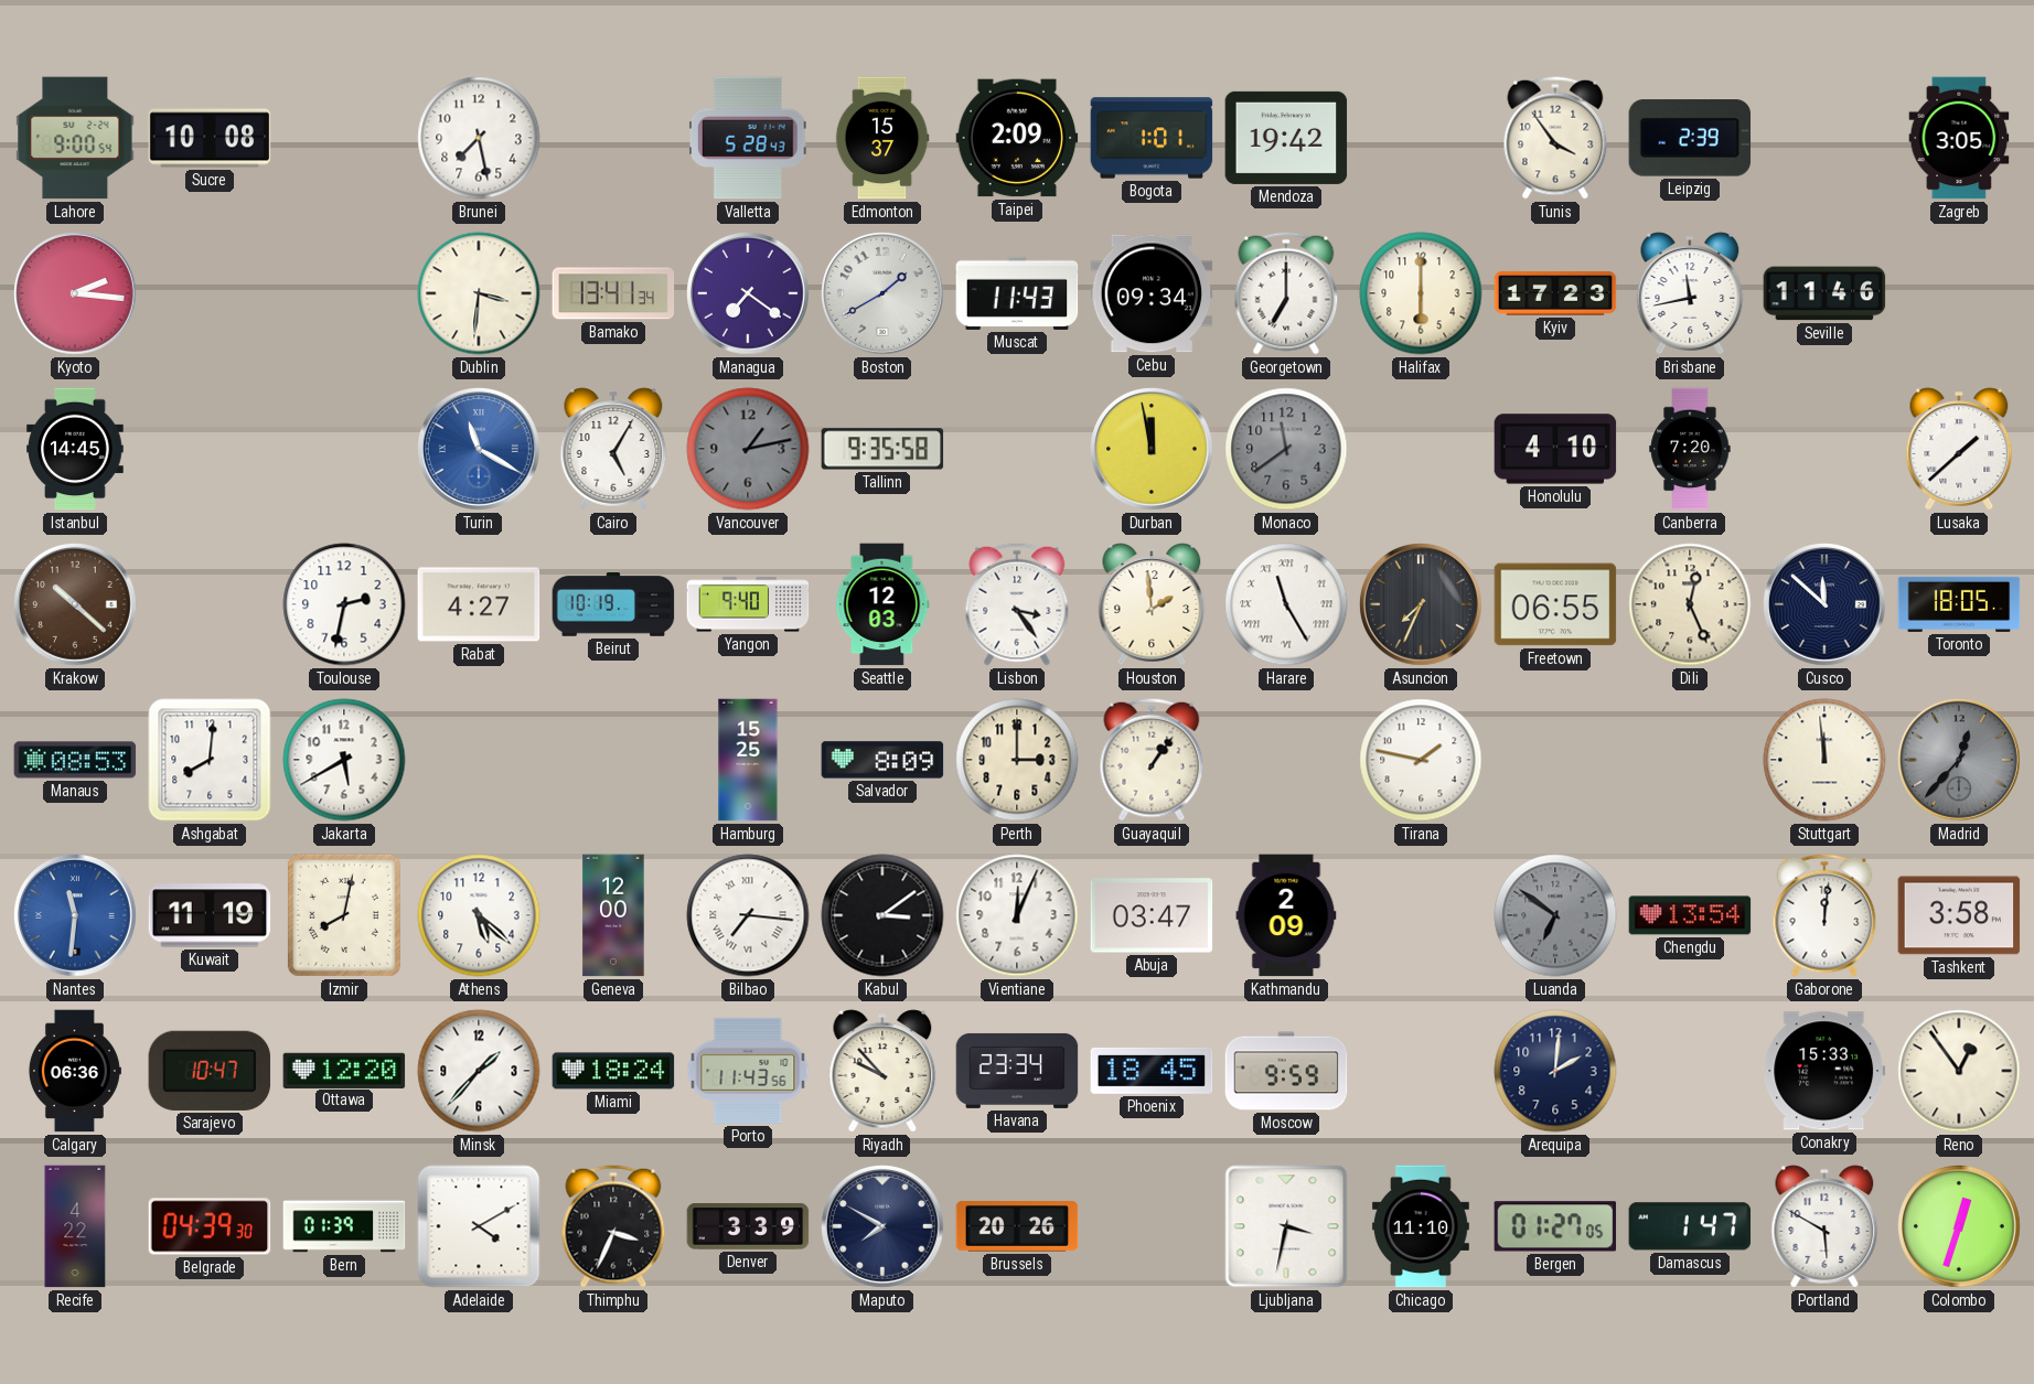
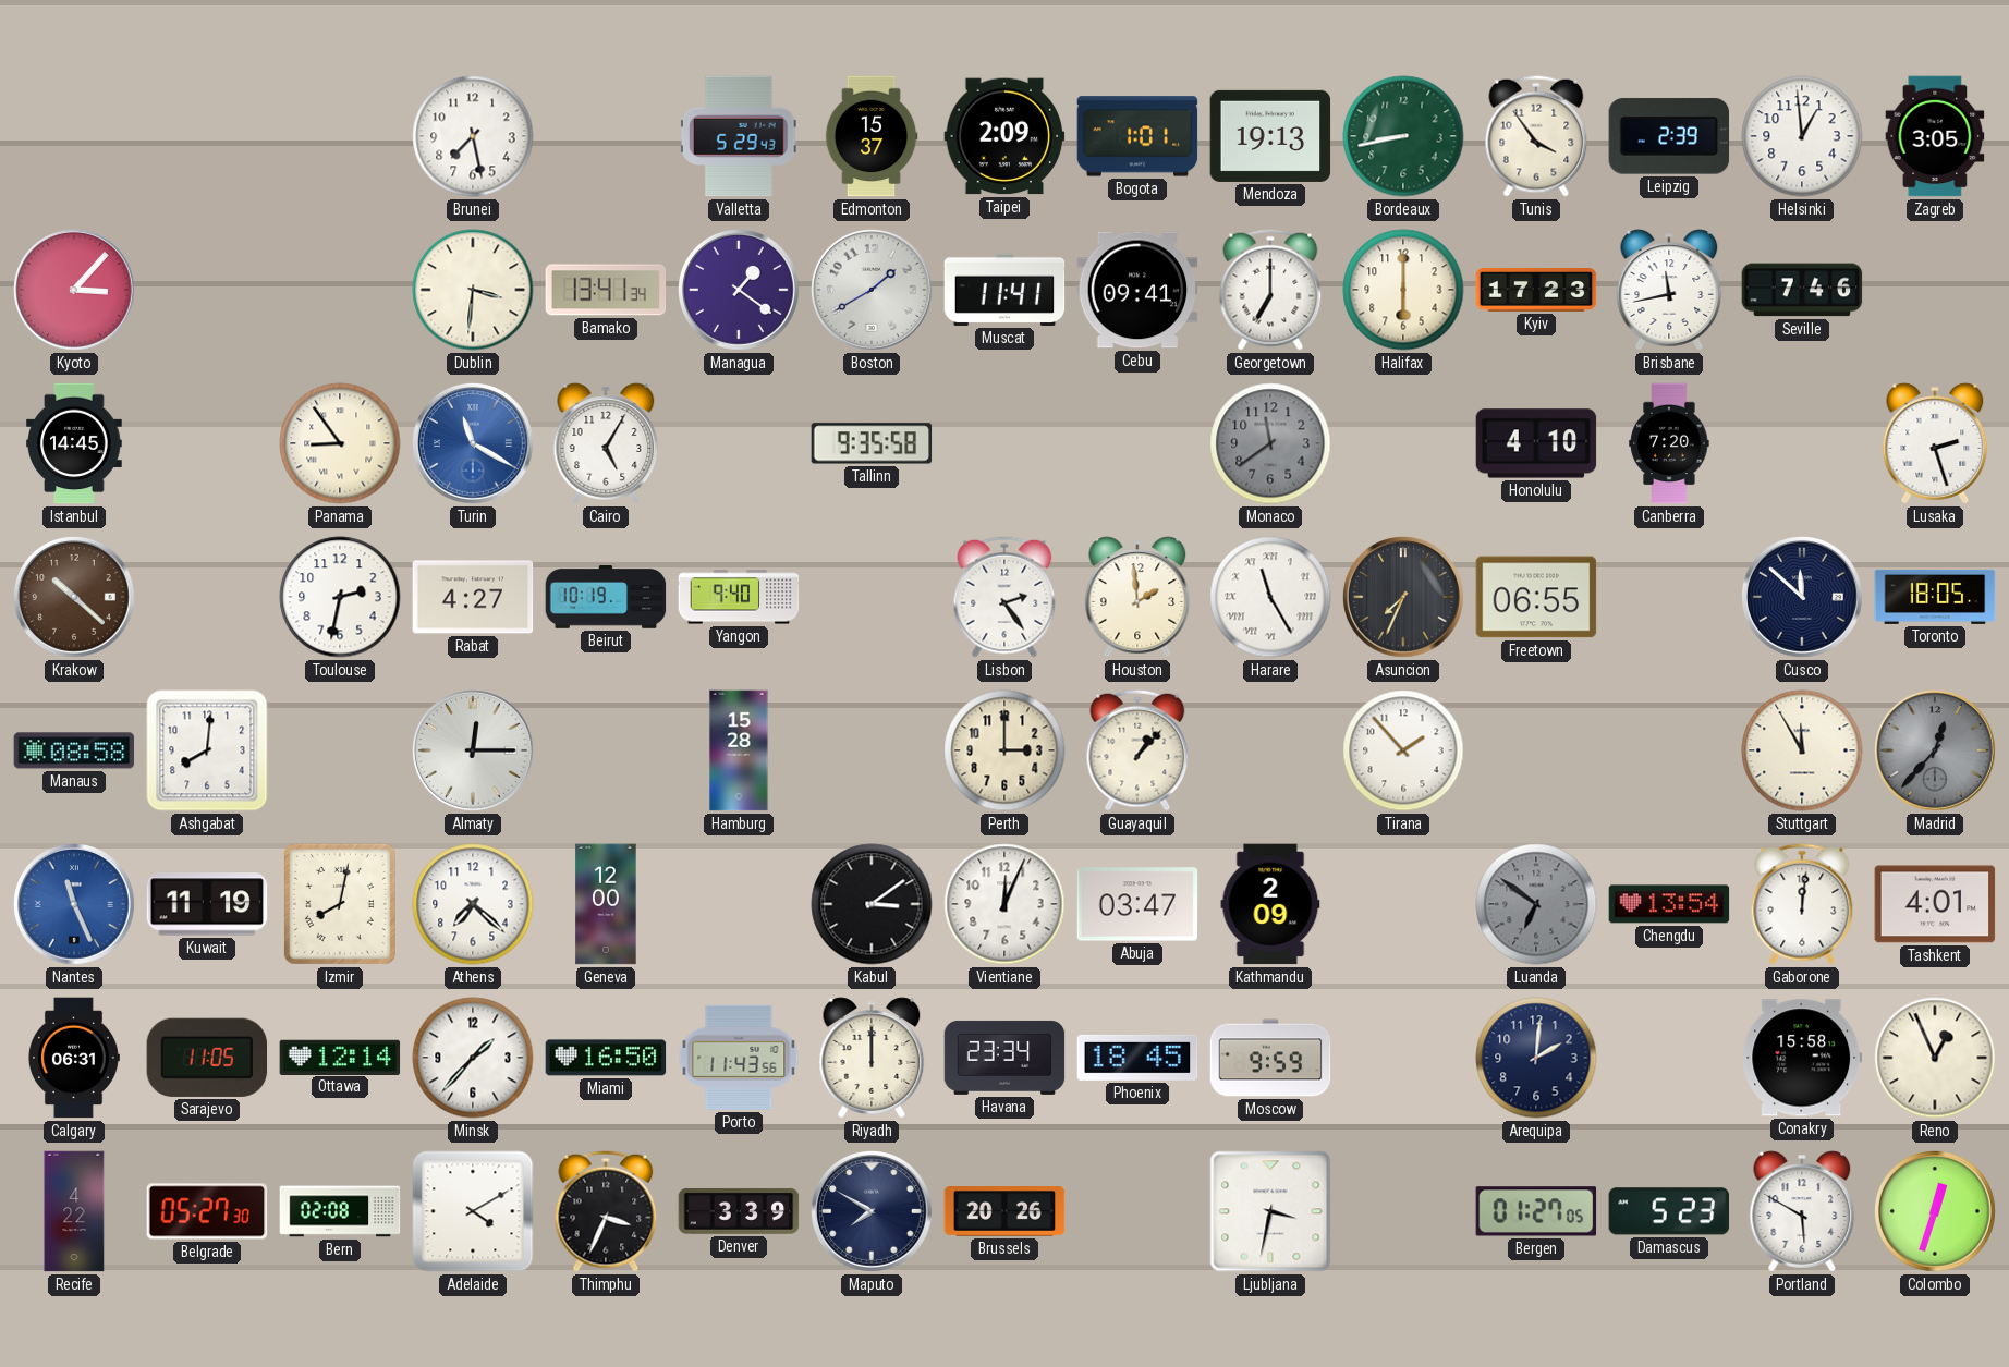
Lahore: 9:00 -> none
Sucre: 10:08 -> none
Valletta: 5:28 -> 5:29
Mendoza: 19:42 -> 19:13
Bordeaux: none -> 8:43
Helsinki: none -> 12:59
Kyoto: 2:16 -> 3:07
Managua: 7:21 -> 1:21
Muscat: 11:43 -> 11:41
Cebu: 09:34 -> 09:41
Seville: 11:46 -> 7:46
Panama: none -> 8:54
Vancouver: 1:13 -> none
Durban: 11:58 -> none
Lusaka: 1:38 -> 2:27
Seattle: 12:03 -> none
Lisbon: 3:24 -> 2:24
Dili: 12:26 -> none
Manaus: 08:53 -> 08:58
Jakarta: 5:40 -> none
Almaty: none -> 12:15
Hamburg: 15:25 -> 15:28
Salvador: 8:09 -> none
Guayaquil: 1:06 -> 1:07
Tirana: 1:47 -> 1:53
Stuttgart: 11:59 -> 11:55
Nantes: 11:31 -> 11:26
Athens: 5:22 -> 7:22
Bilbao: 7:16 -> none
Tashkent: 3:58 -> 4:01
Calgary: 06:36 -> 06:31
Sarajevo: 10:47 -> 11:05
Ottawa: 12:20 -> 12:14
Miami: 18:24 -> 16:50
Riyadh: 9:53 -> 12:00
Conakry: 15:33 -> 15:58
Reno: 12:54 -> 12:56
Belgrade: 04:39 -> 05:27
Bern: 01:39 -> 02:08
Chicago: 11:10 -> none
Damascus: 1:47 -> 5:23
